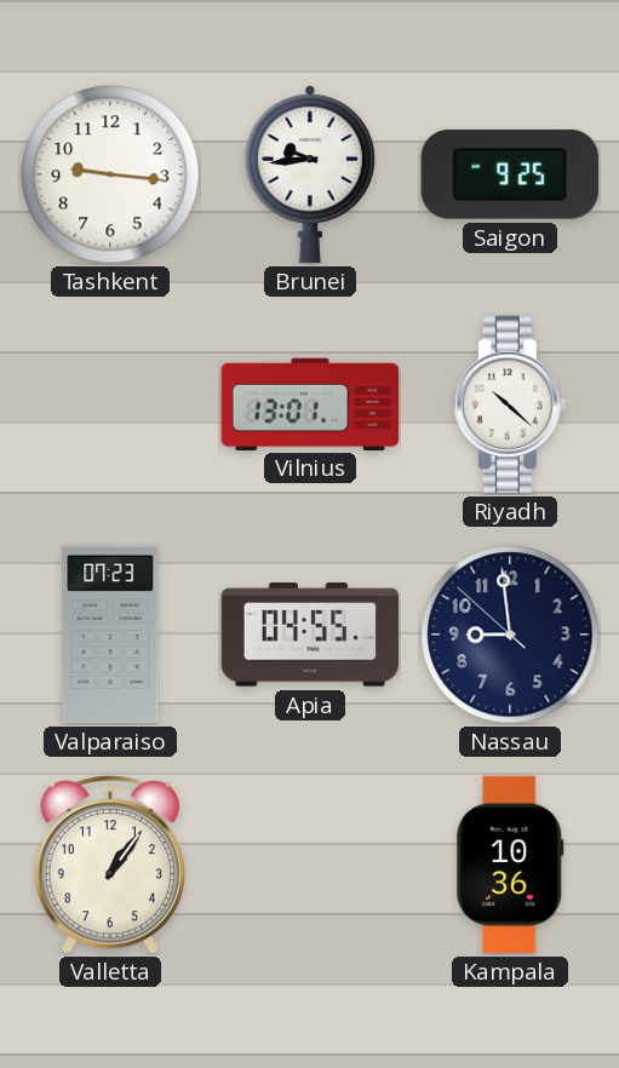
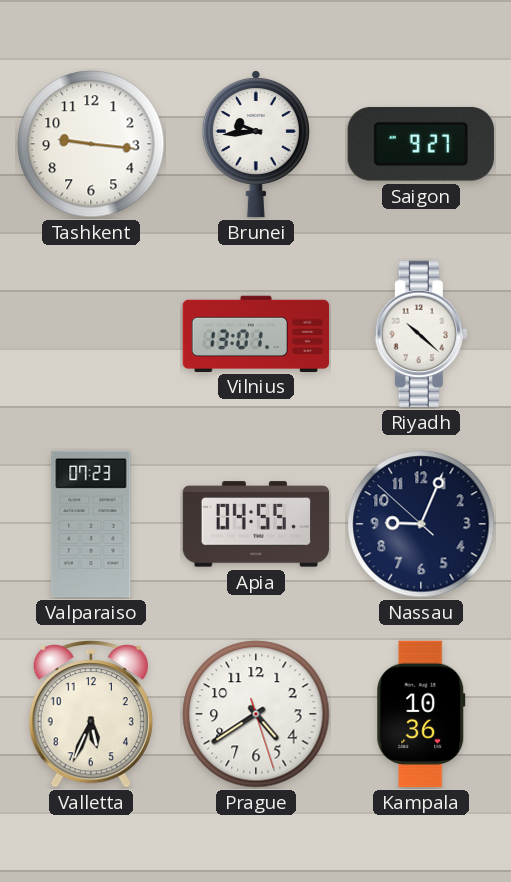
Saigon: 9:25 -> 9:27
Nassau: 8:58 -> 9:03
Valletta: 1:06 -> 5:34
Prague: none -> 4:39
